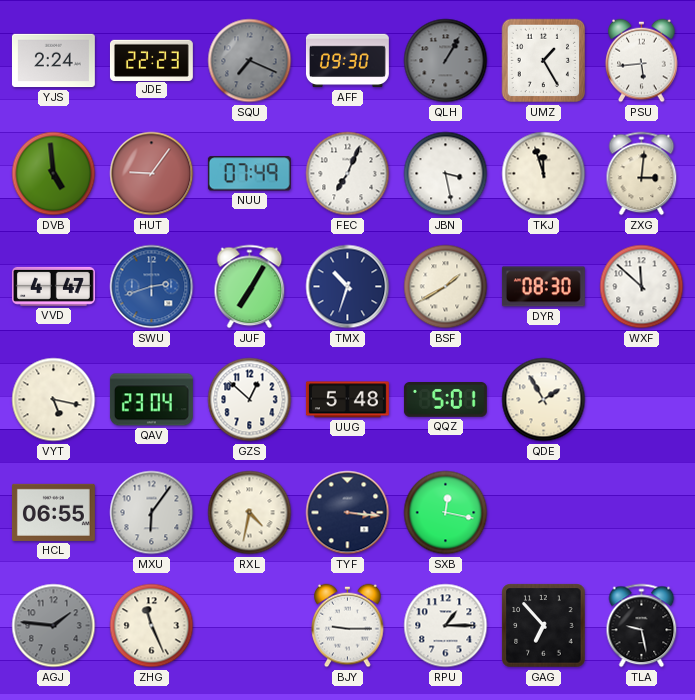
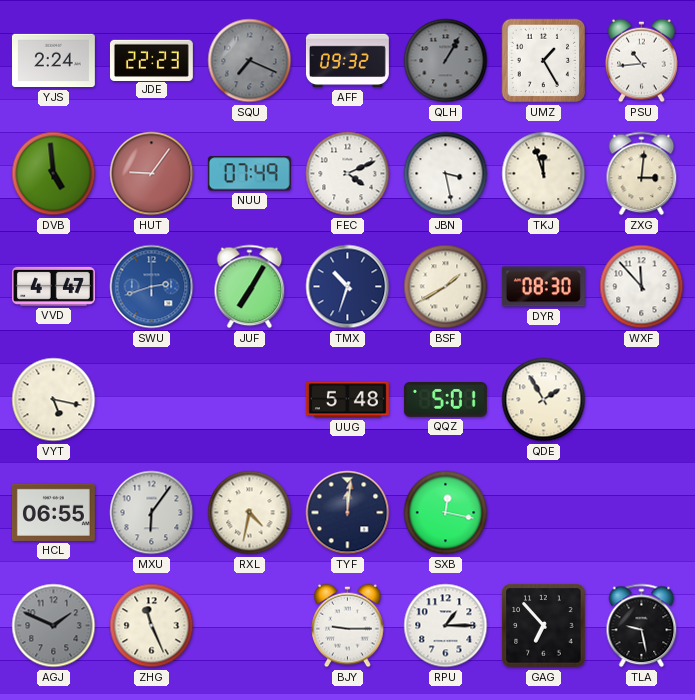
AFF: 09:30 -> 09:32
PSU: 5:44 -> 10:44
FEC: 7:04 -> 4:11
WXF: 11:52 -> 11:53
QAV: 23:04 -> none
GZS: 12:52 -> none
TYF: 3:16 -> 12:01
AGJ: 1:46 -> 1:49
